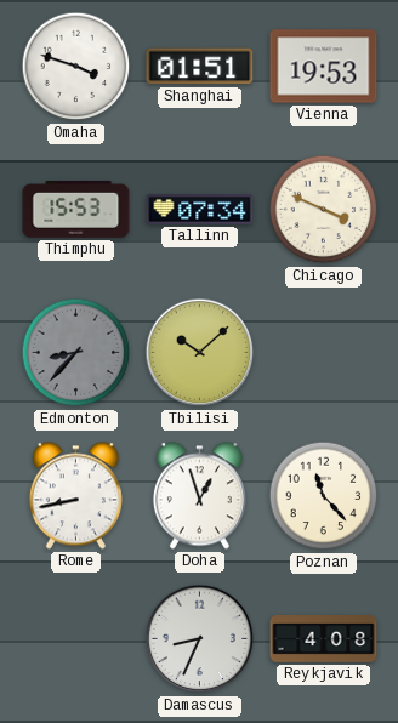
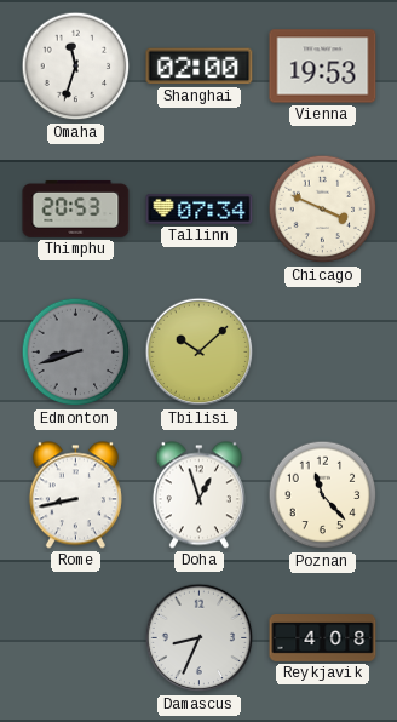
Omaha: 3:48 -> 11:33
Shanghai: 01:51 -> 02:00
Thimphu: 15:53 -> 20:53
Edmonton: 8:37 -> 8:42
